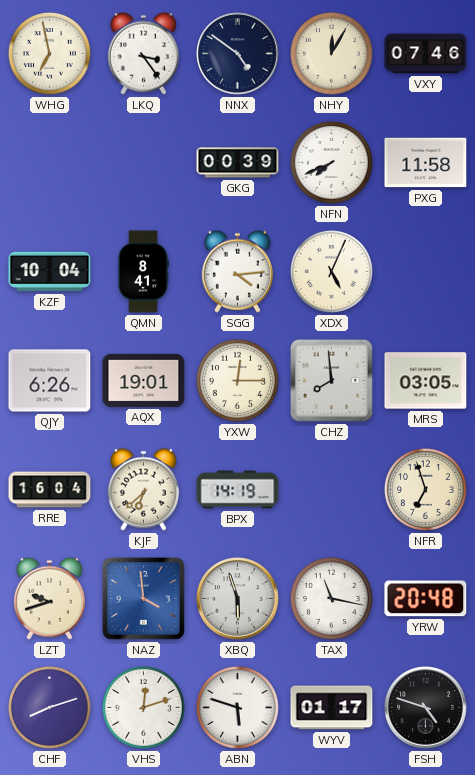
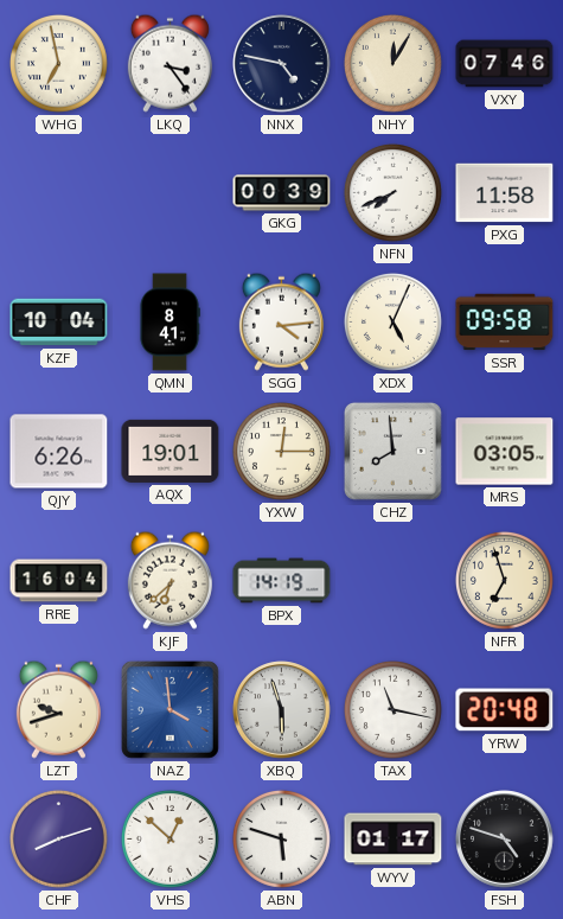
NNX: 4:51 -> 4:47
SSR: none -> 09:58
VHS: 12:12 -> 12:52
